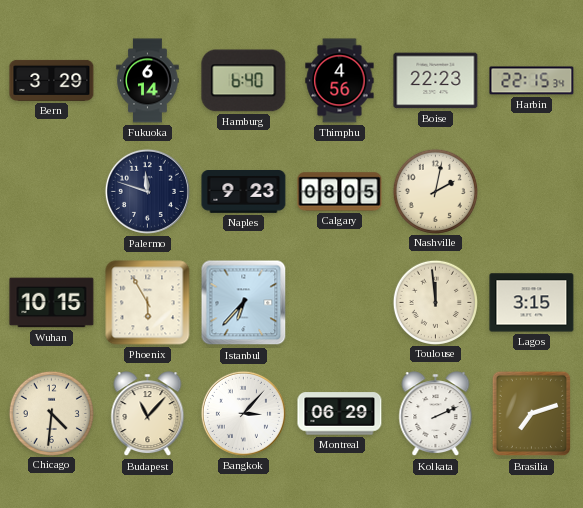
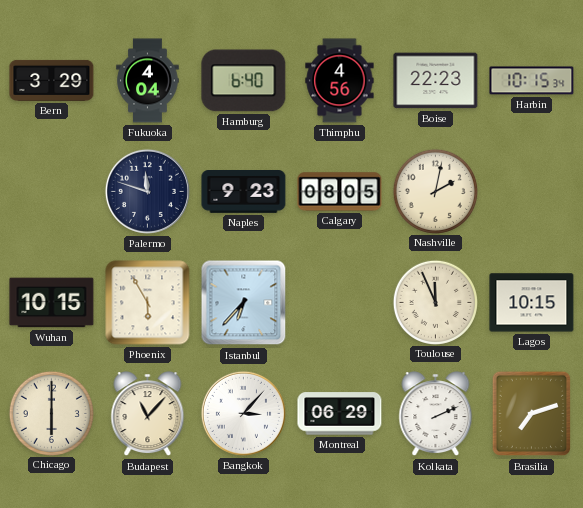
Fukuoka: 6:14 -> 4:04
Harbin: 22:15 -> 10:15
Toulouse: 11:59 -> 11:56
Lagos: 3:15 -> 10:15
Chicago: 4:31 -> 6:00
